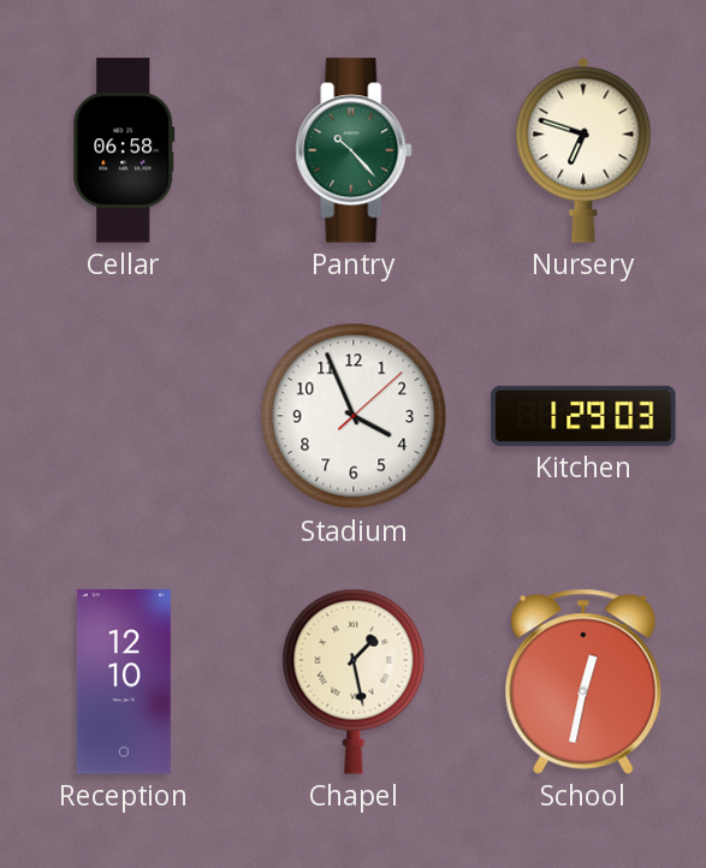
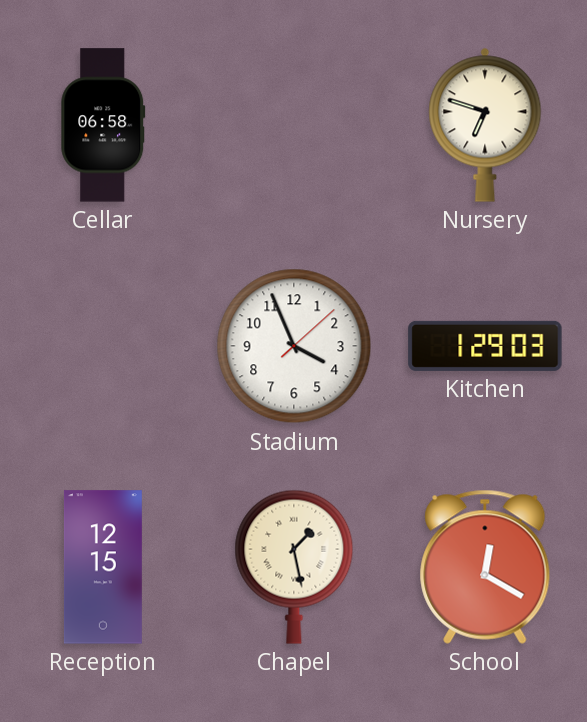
Pantry: 10:23 -> none
Reception: 12:10 -> 12:15
School: 12:32 -> 12:20
